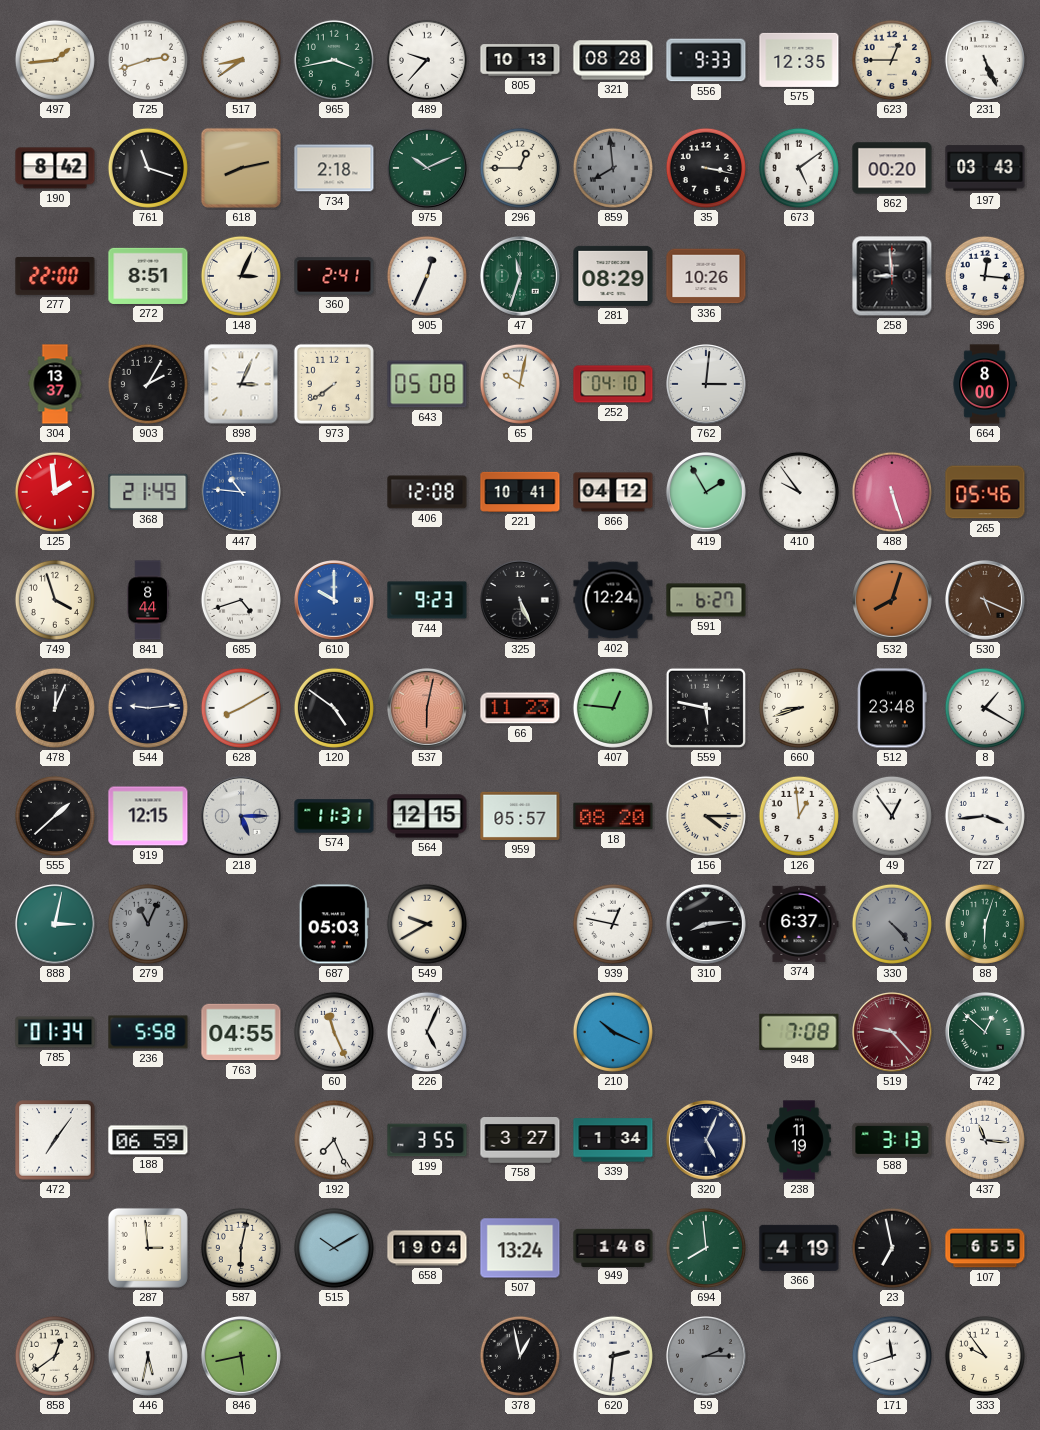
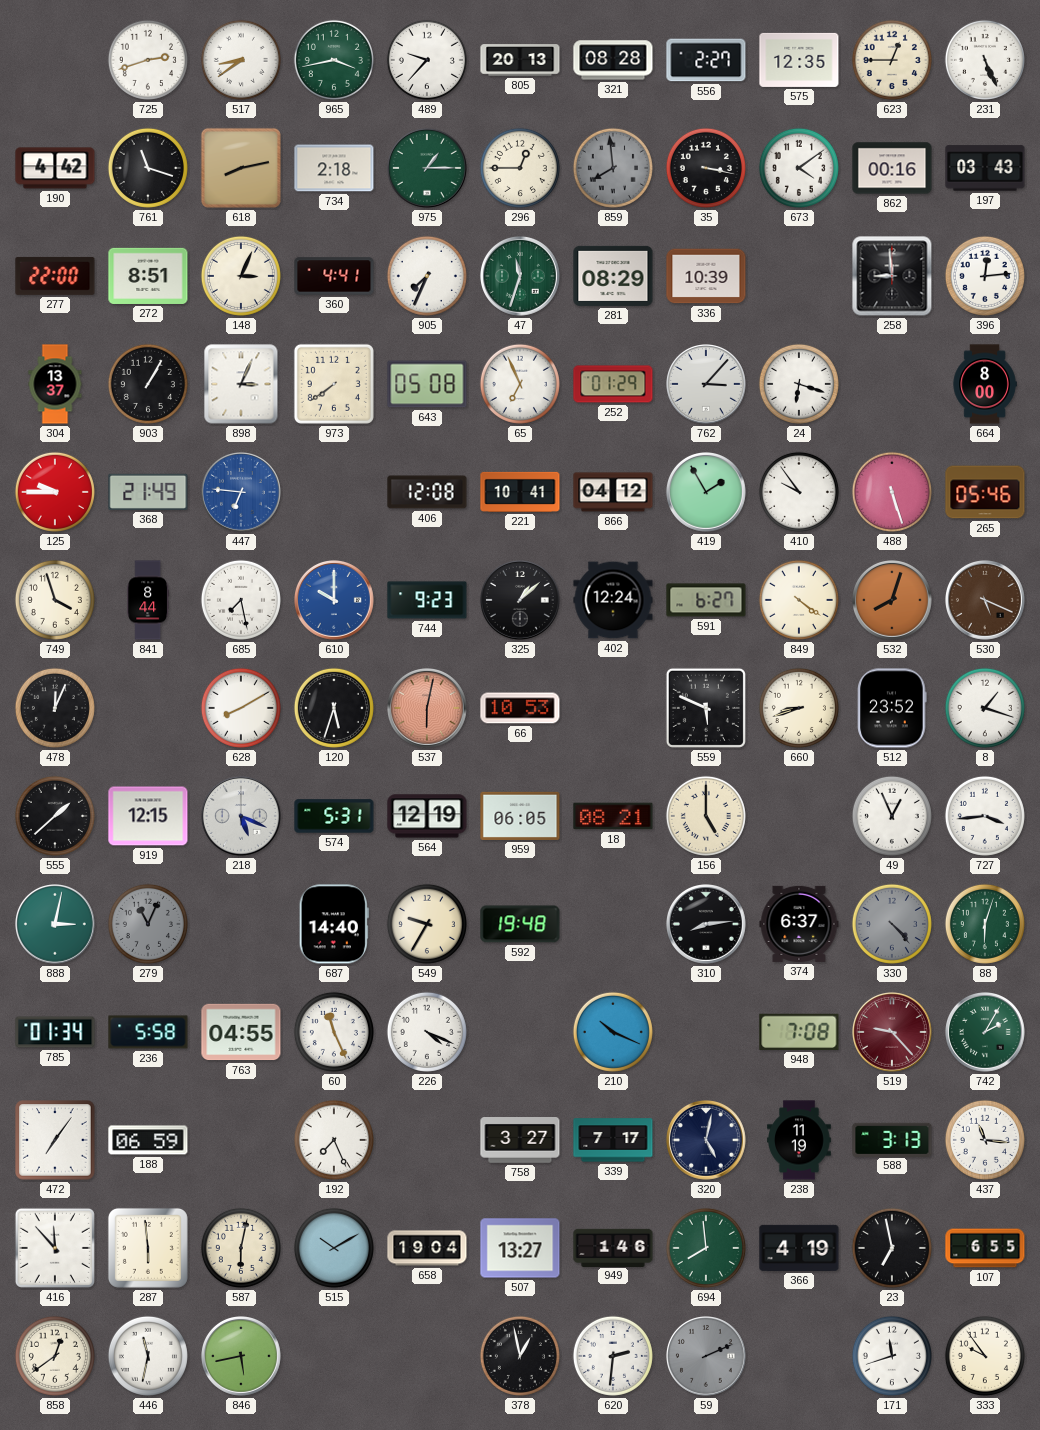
497: 1:44 -> none
805: 10:13 -> 20:13
556: 9:33 -> 2:27
190: 8:42 -> 4:42
975: 10:11 -> 1:15
673: 5:09 -> 4:09
862: 00:20 -> 00:16
360: 2:41 -> 4:41
905: 12:34 -> 7:34
336: 10:26 -> 10:39
396: 12:16 -> 12:14
903: 2:05 -> 1:05
65: 10:02 -> 6:56
252: 04:10 -> 01:29
762: 3:01 -> 3:07
24: none -> 6:18
125: 1:59 -> 9:45
447: 10:46 -> 6:46
685: 4:42 -> 7:28
325: 5:26 -> 1:08
849: none -> 4:21
544: 9:14 -> none
120: 4:51 -> 5:33
66: 11:23 -> 10:53
407: 12:46 -> none
559: 5:47 -> 5:49
512: 23:48 -> 23:52
8: 1:20 -> 1:18
218: 5:15 -> 5:19
574: 11:31 -> 5:31
564: 12:15 -> 12:19
959: 05:57 -> 06:05
18: 08:20 -> 08:21
156: 4:15 -> 5:00
126: 12:59 -> none
49: 12:54 -> 12:56
687: 05:03 -> 14:40
549: 9:40 -> 9:35
592: none -> 19:48
939: 12:47 -> none
226: 5:04 -> 4:19
742: 12:52 -> 2:05
199: 3:55 -> none
339: 1:34 -> 7:17
320: 5:04 -> 5:02
416: none -> 11:53
287: 2:59 -> 5:59
507: 13:24 -> 13:27
446: 5:32 -> 11:32
59: 2:15 -> 2:11
